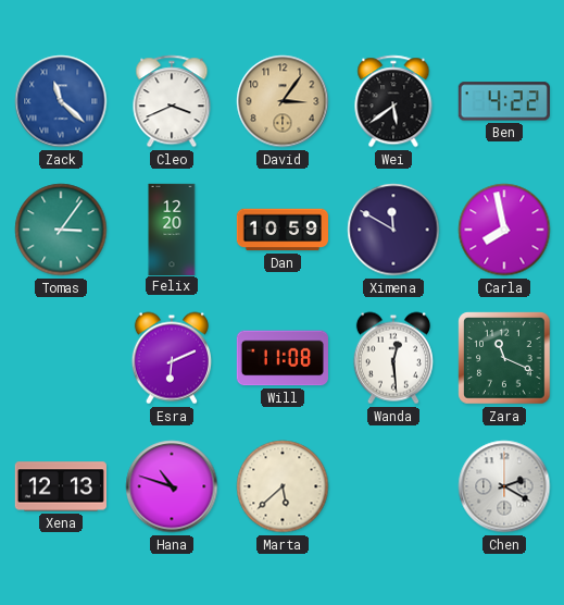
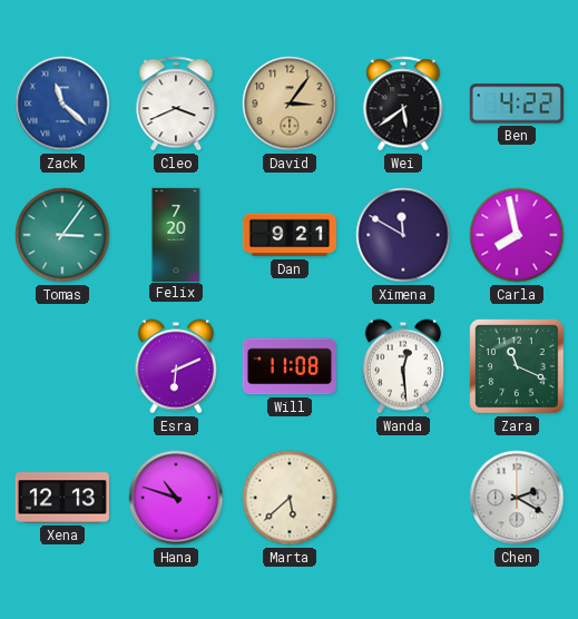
Felix: 12:20 -> 7:20
Dan: 10:59 -> 9:21
